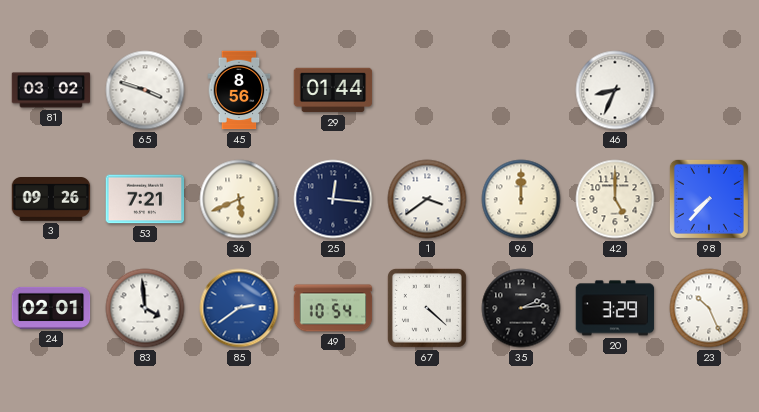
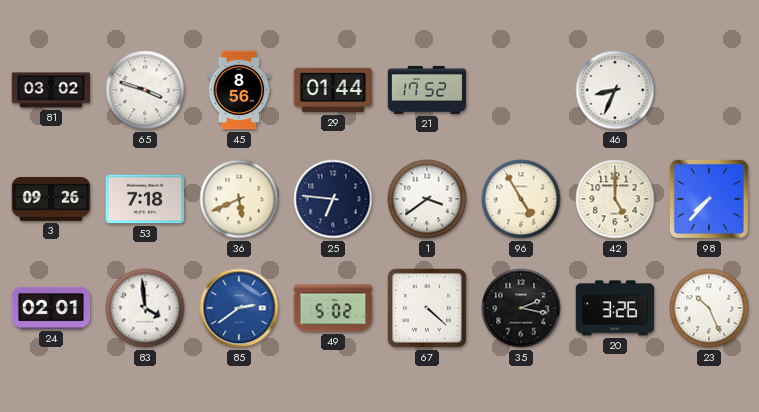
21: none -> 17:52
53: 7:21 -> 7:18
25: 12:16 -> 6:46
96: 12:00 -> 4:55
49: 10:54 -> 5:02
35: 2:14 -> 2:17
20: 3:29 -> 3:26
